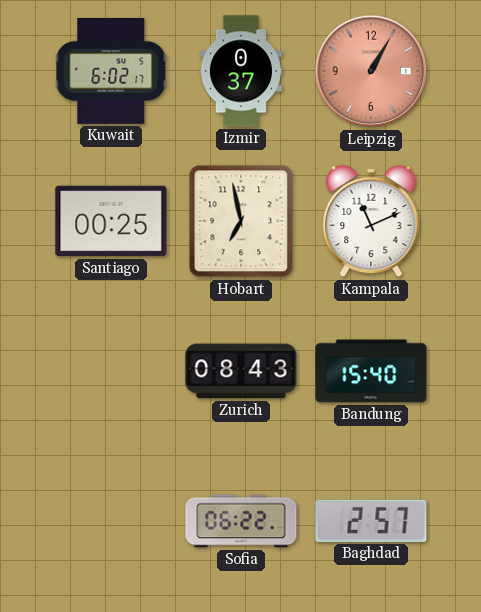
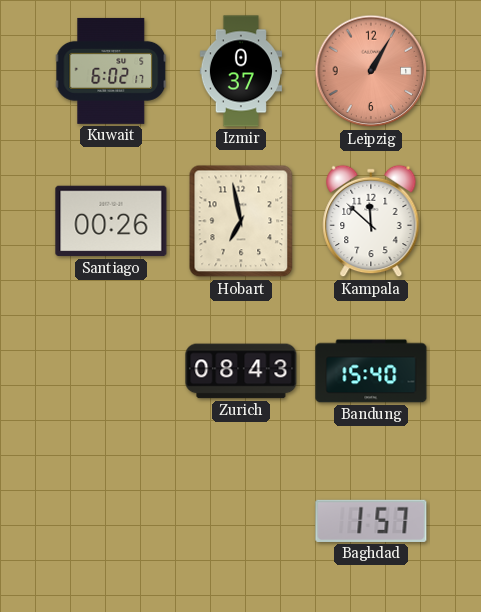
Santiago: 00:25 -> 00:26
Kampala: 11:11 -> 11:52
Sofia: 06:22 -> none
Baghdad: 2:57 -> 1:57
